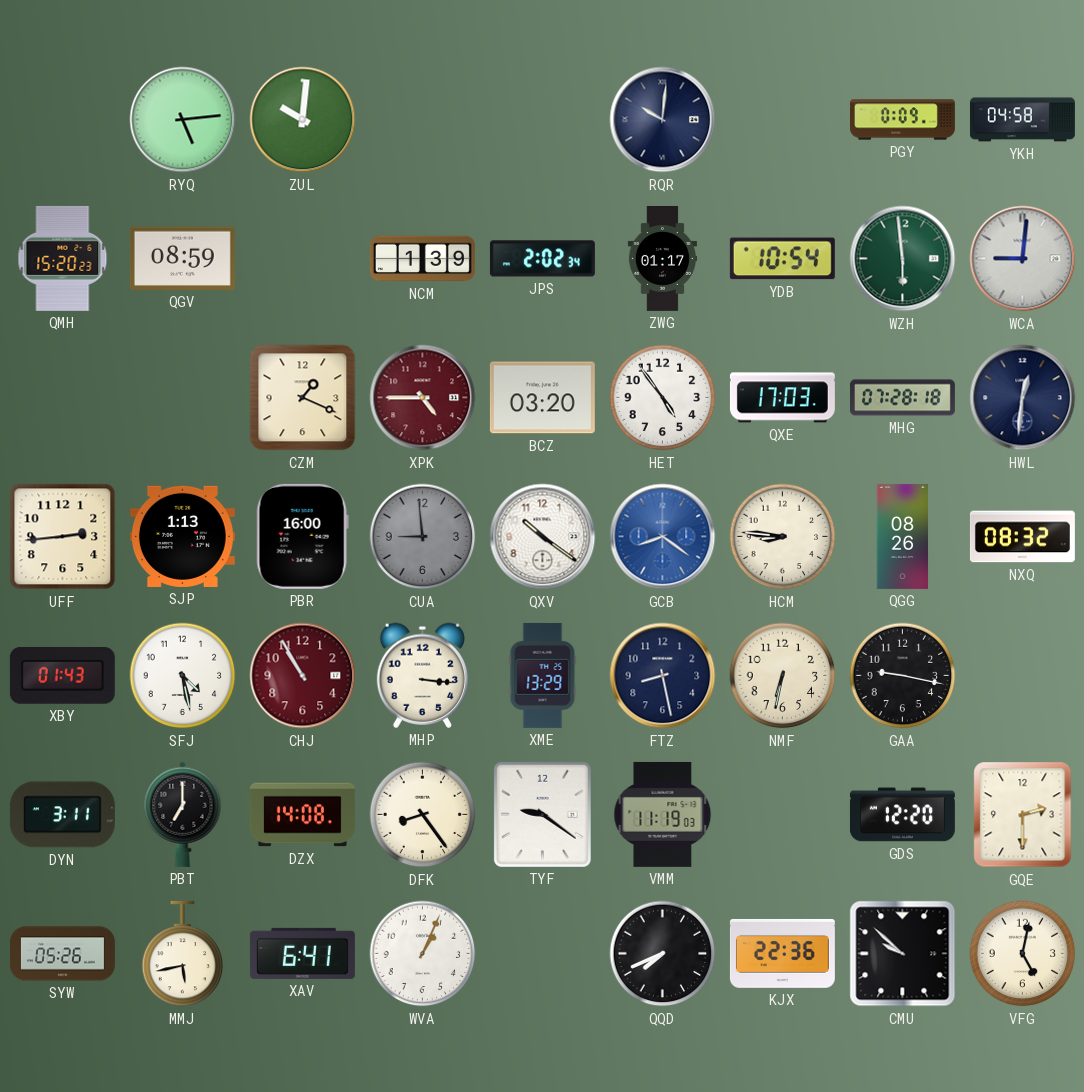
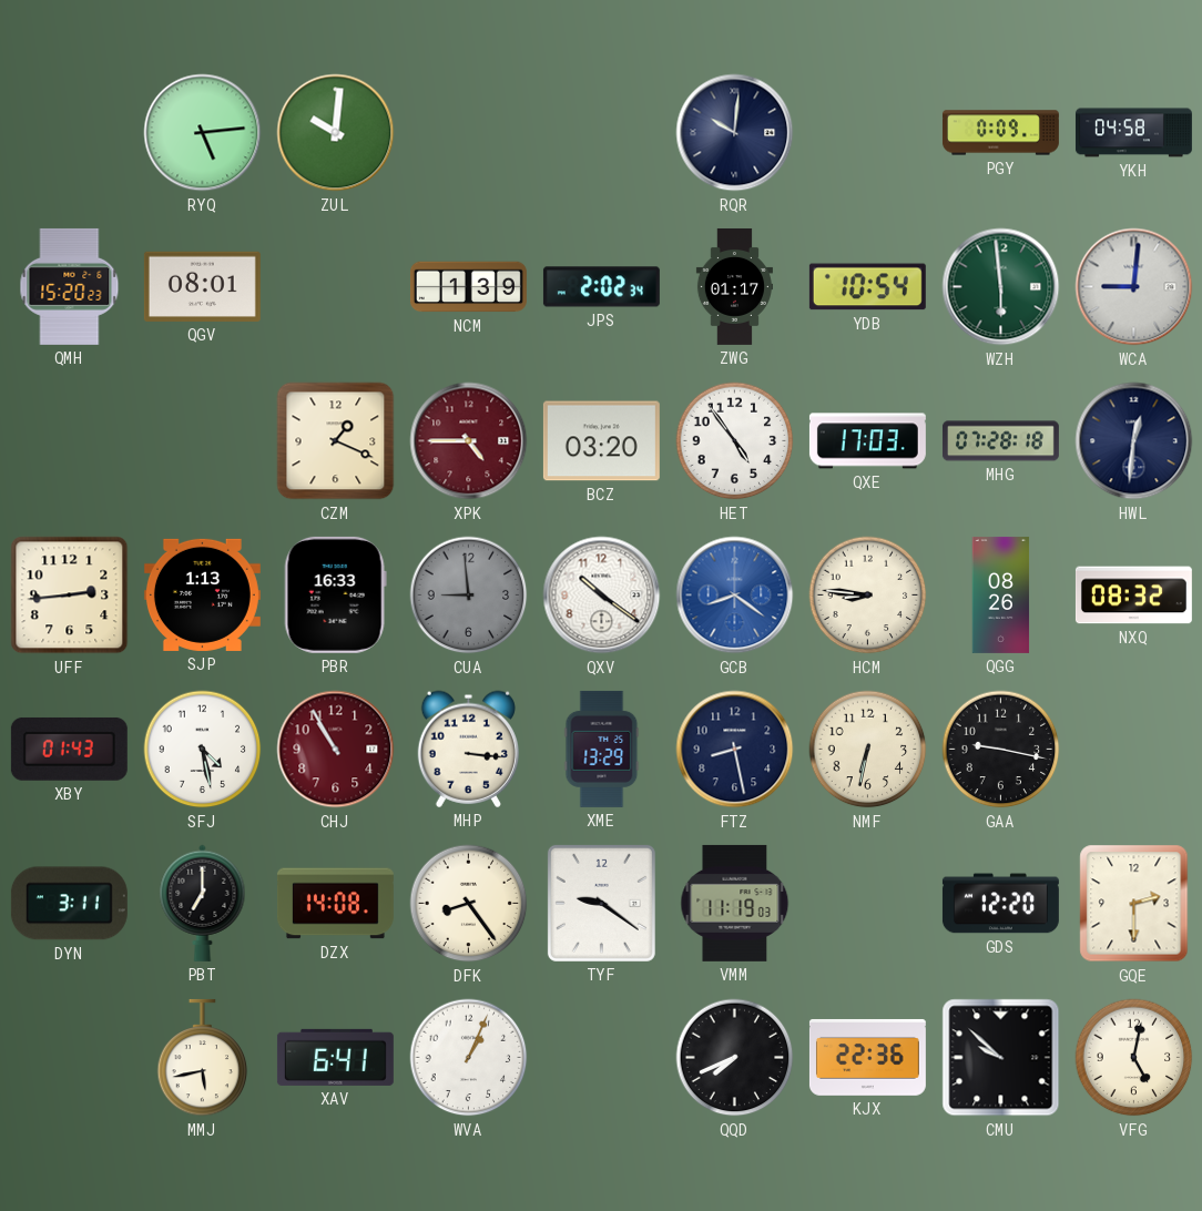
QGV: 08:59 -> 08:01
PBR: 16:00 -> 16:33
SYW: 05:26 -> none
